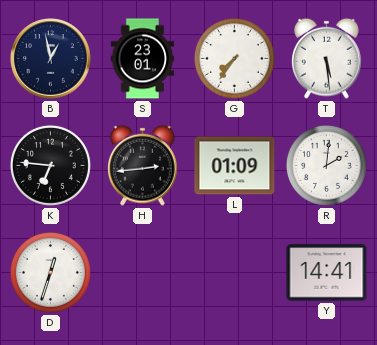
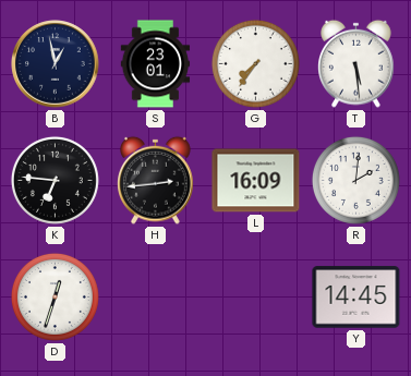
L: 01:09 -> 16:09
Y: 14:41 -> 14:45
